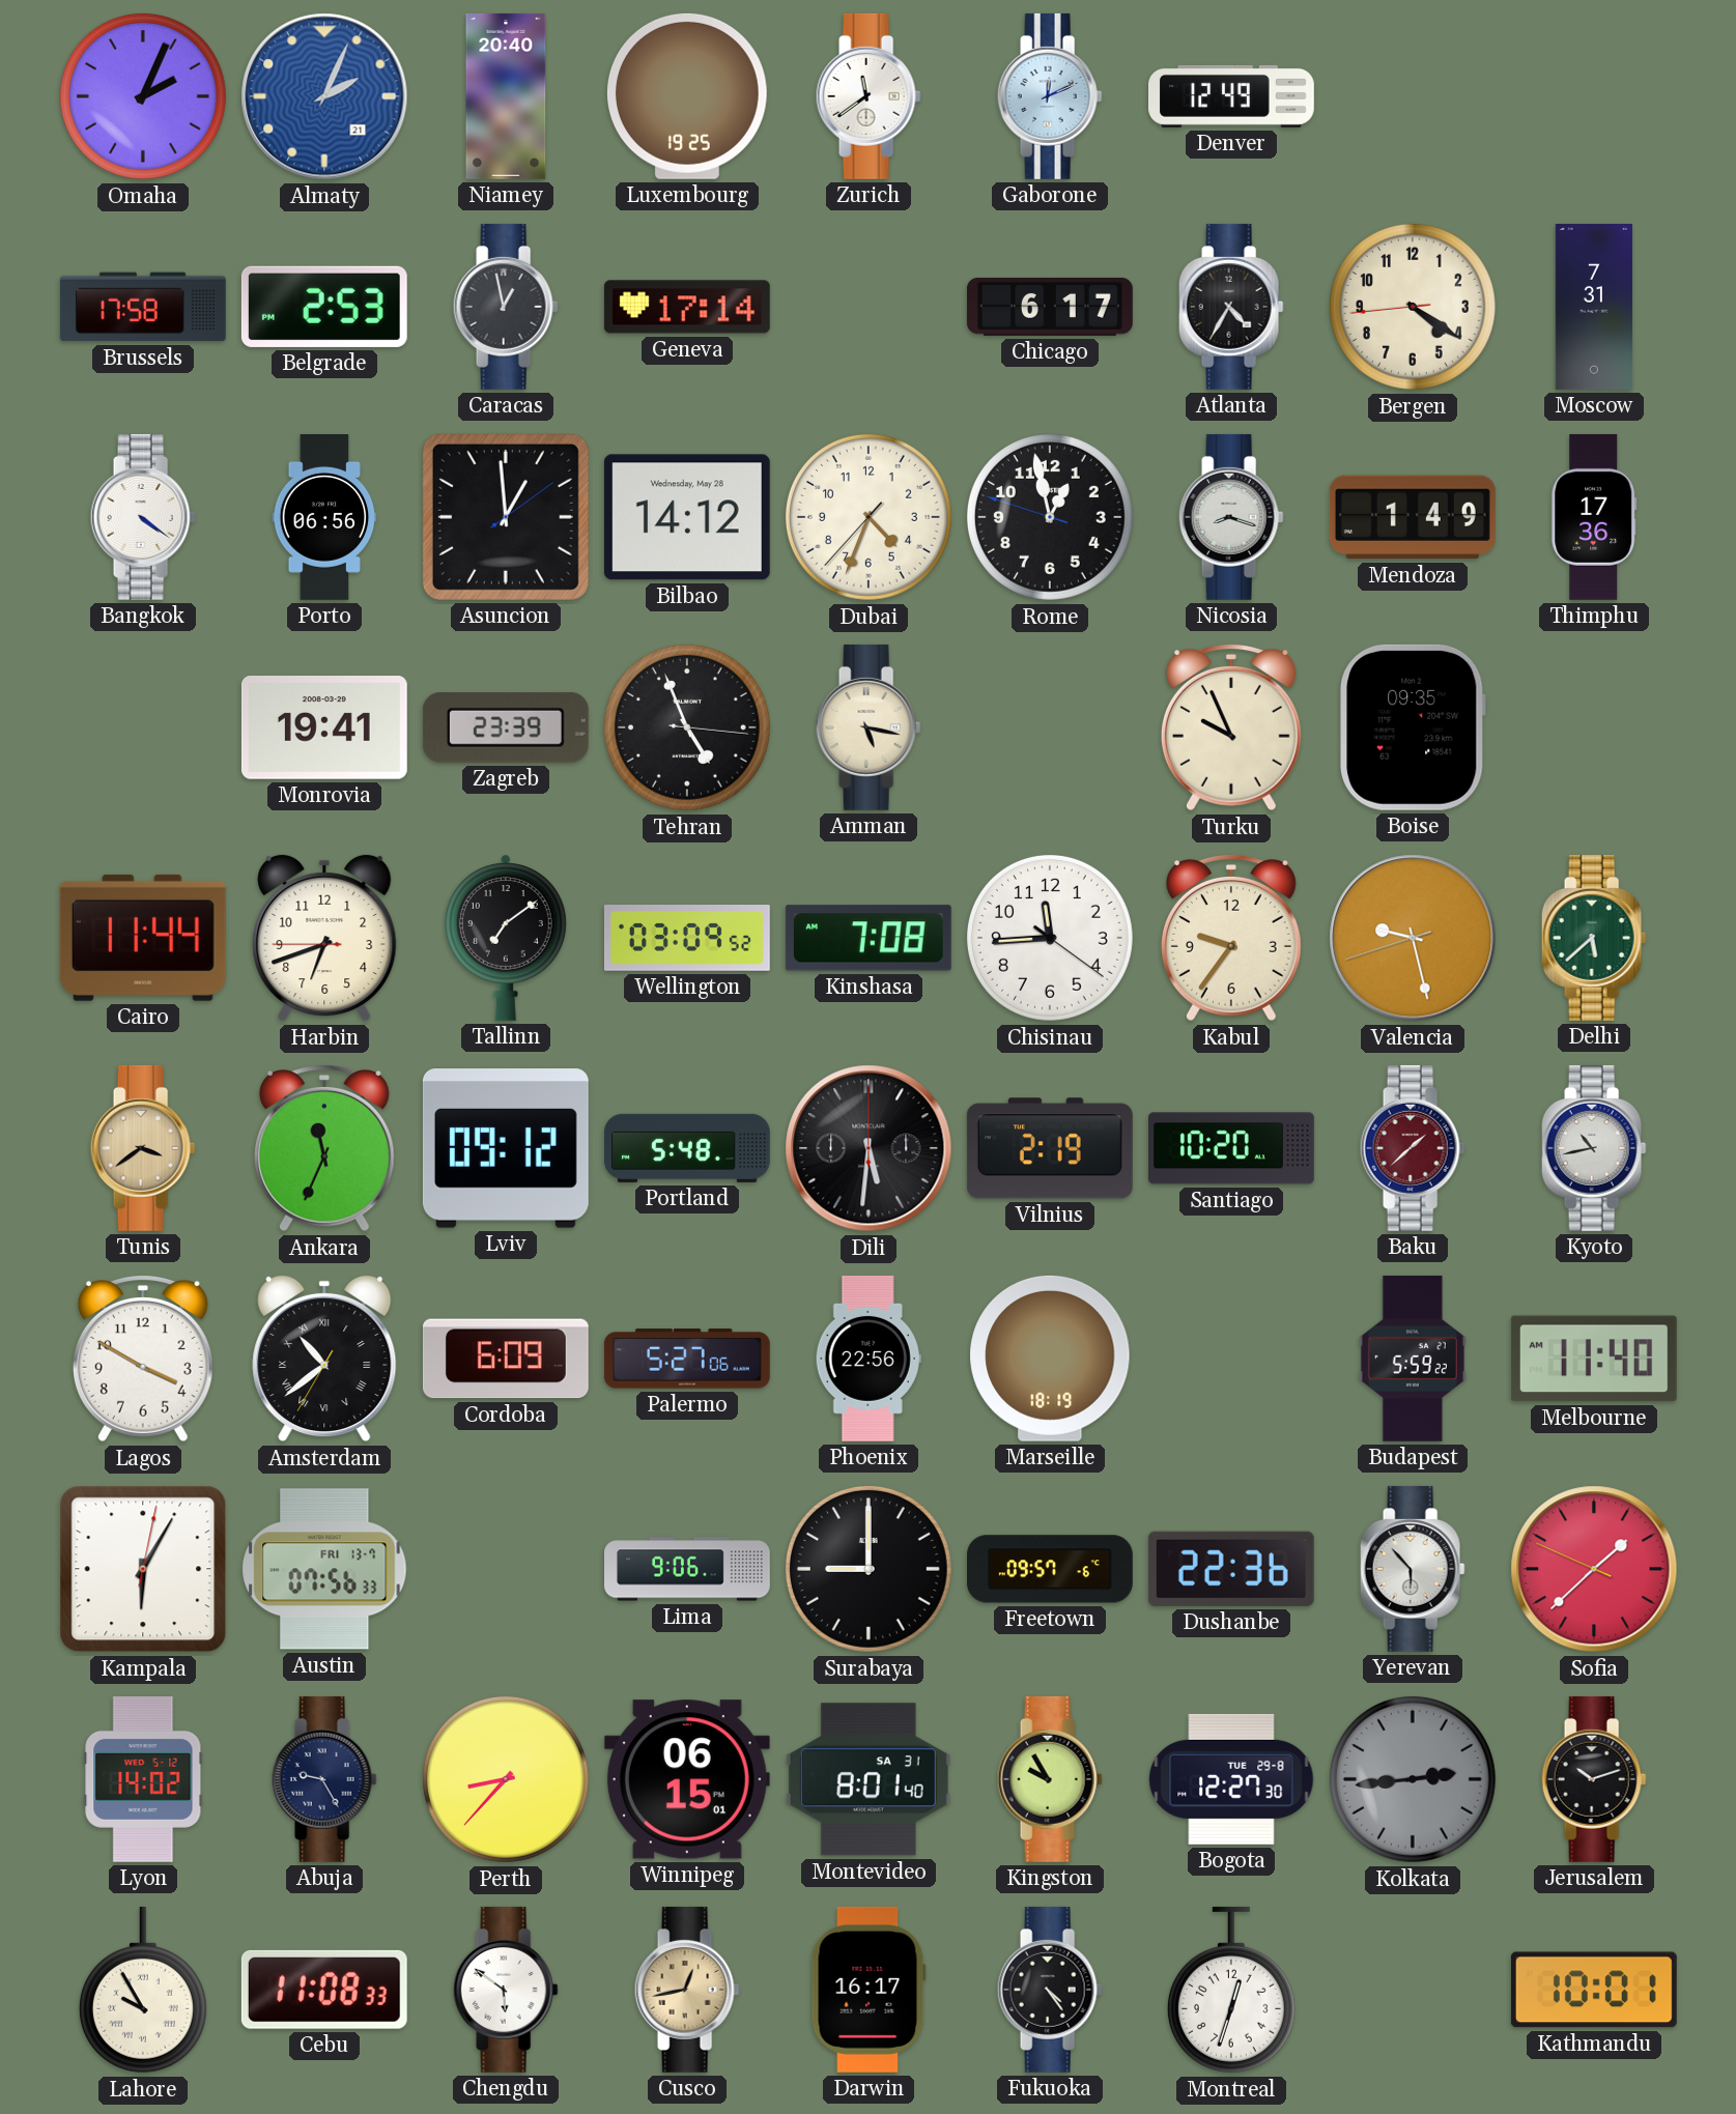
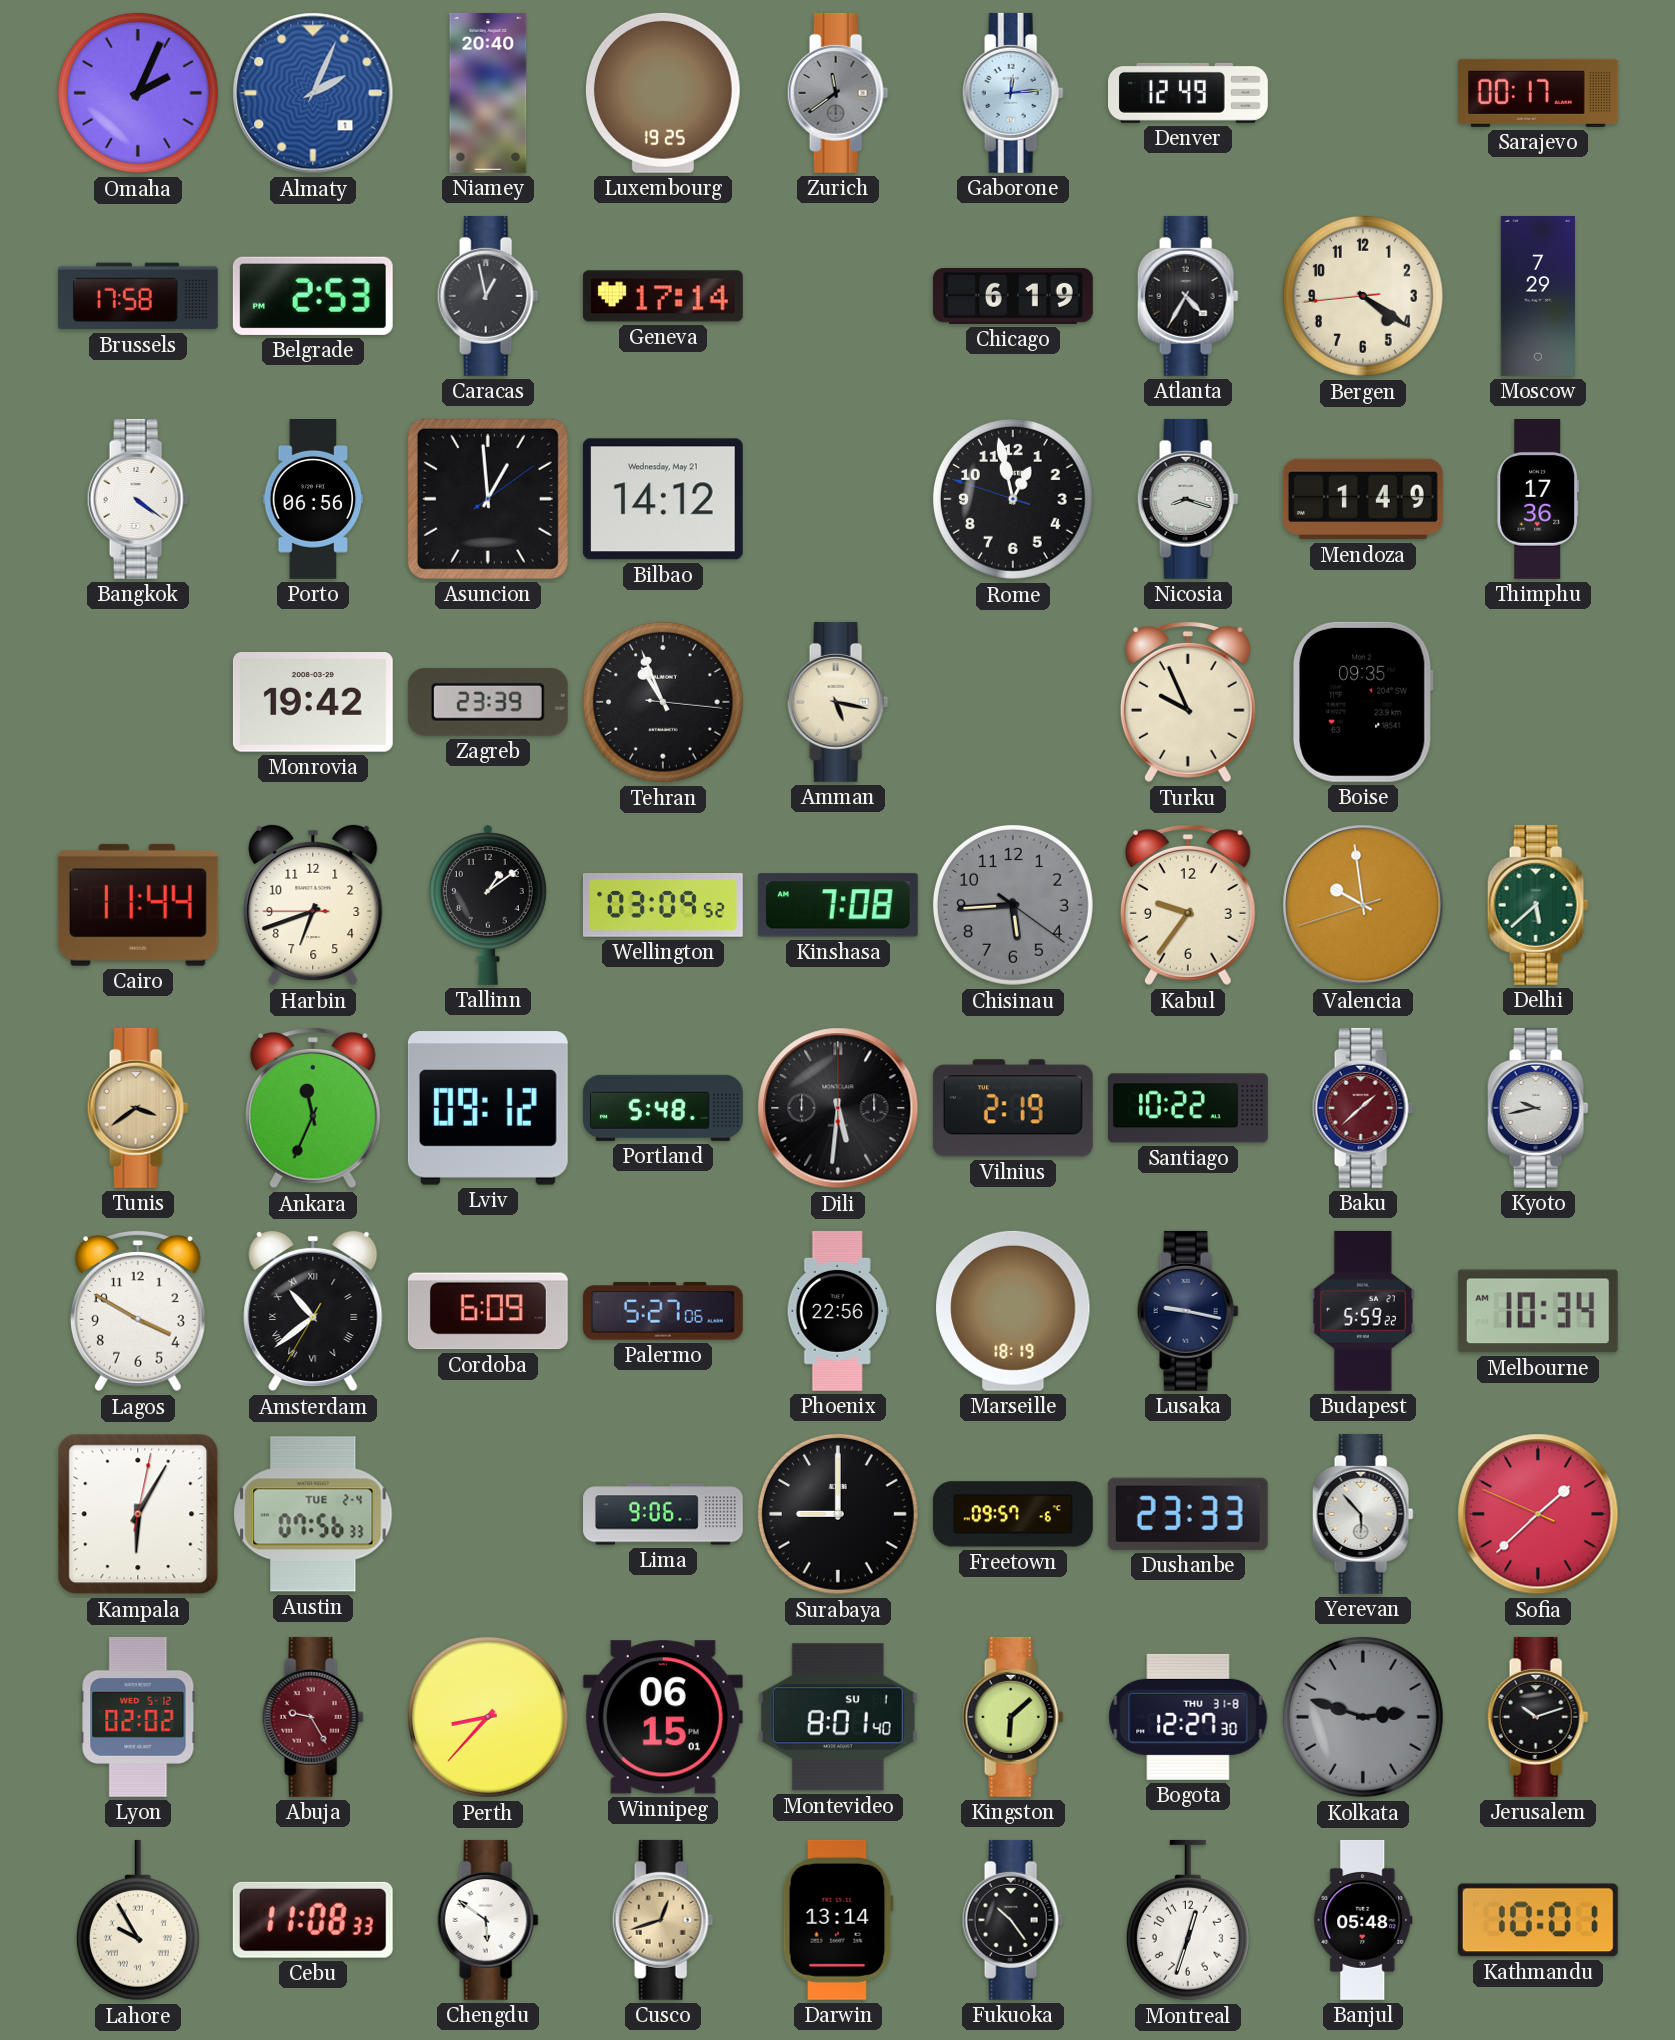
Almaty date: 21 -> 1
Zurich dial: white -> grey
Gaborone: 12:11 -> 12:14
Sarajevo: none -> 00:17
Chicago: 6:17 -> 6:19
Moscow: 7:31 -> 7:29
Bilbao date: Wednesday, May 28 -> Wednesday, May 21
Dubai: 4:33 -> none
Monrovia: 19:41 -> 19:42
Tehran: 4:56 -> 10:56
Tallinn: 7:09 -> 1:09
Chisinau: 11:44 -> 5:44
Chisinau dial: white -> grey
Valencia: 9:27 -> 9:58
Santiago: 10:20 -> 10:22
Kyoto: 10:43 -> 9:43
Lusaka: none -> 9:17
Melbourne: 11:40 -> 10:34
Austin date: FRI 13-7 -> TUE 2-4
Dushanbe: 22:36 -> 23:33
Lyon: 14:02 -> 02:02
Abuja dial: navy -> burgundy
Montevideo date: SA 31 -> SU 1
Kingston: 9:55 -> 6:08
Bogota date: TUE 29-8 -> THU 31-8
Kolkata: 2:44 -> 2:48
Cusco: 12:43 -> 12:42
Darwin: 16:17 -> 13:14
Fukuoka: 4:24 -> 10:24
Banjul: none -> 05:48
